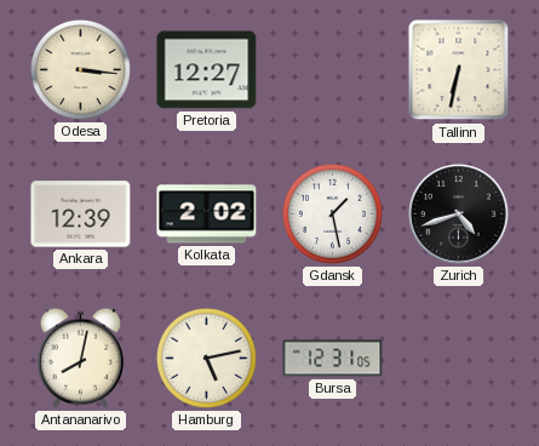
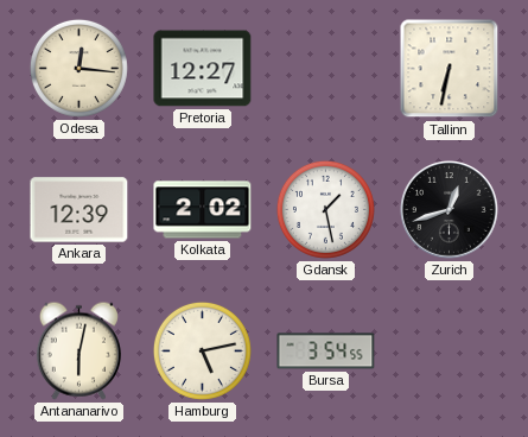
Odesa: 3:16 -> 12:16
Zurich: 4:42 -> 12:42
Antananarivo: 8:02 -> 6:02
Bursa: 12:31 -> 3:54
